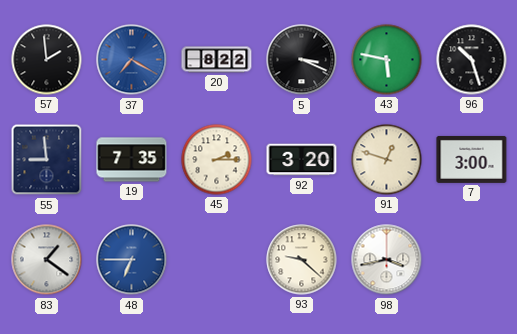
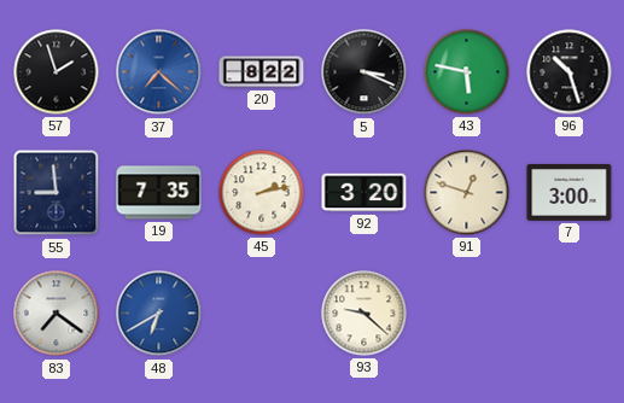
57: 1:59 -> 1:57
37: 7:20 -> 7:22
45: 2:15 -> 2:13
83: 1:21 -> 7:21
48: 6:45 -> 6:40
98: 3:43 -> none
